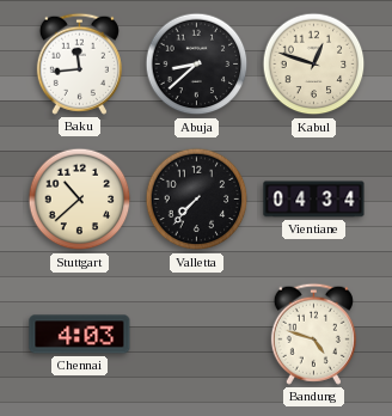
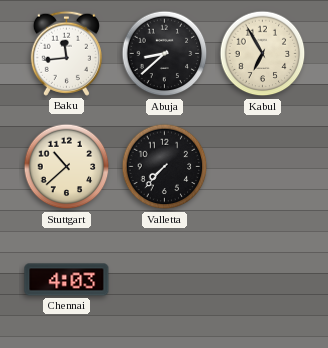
Kabul: 12:48 -> 6:55
Vientiane: 04:34 -> none
Bandung: 4:48 -> none
